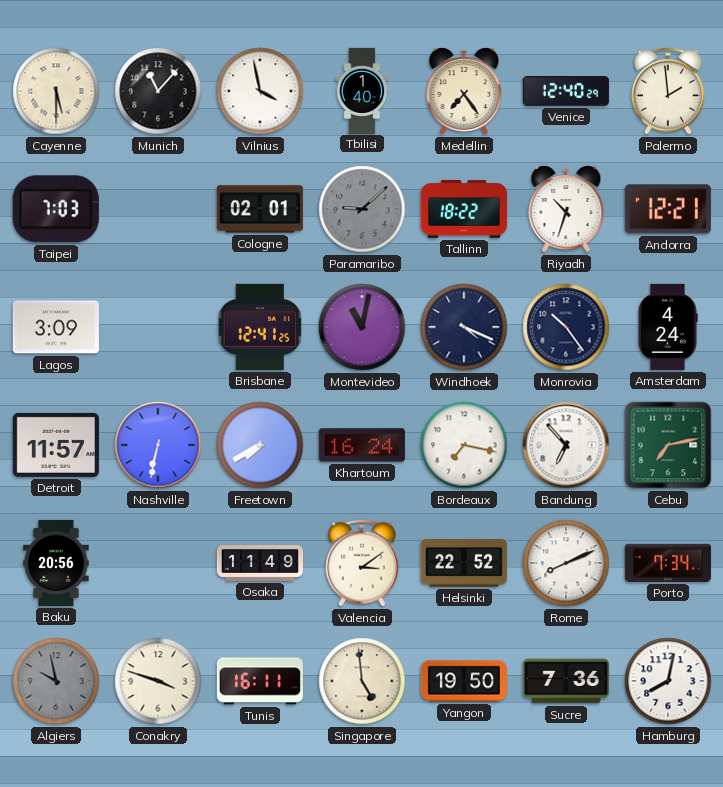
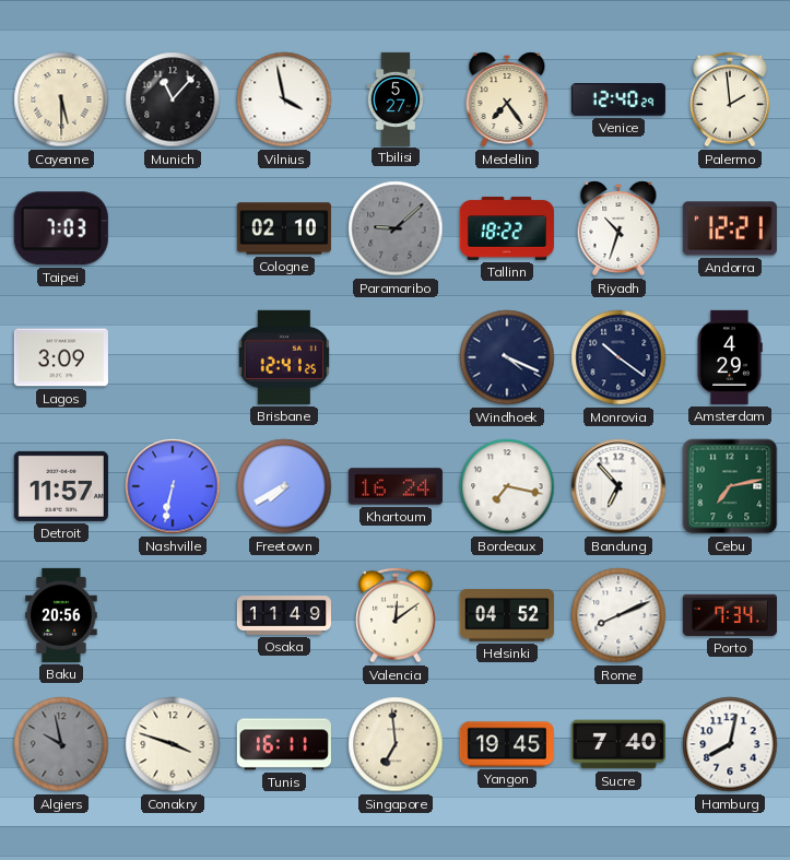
Tbilisi: 1:40 -> 5:27
Cologne: 02:01 -> 02:10
Montevideo: 11:02 -> none
Monrovia: 10:24 -> 10:21
Amsterdam: 4:24 -> 4:29
Valencia: 3:09 -> 12:09
Helsinki: 22:52 -> 04:52
Singapore: 4:59 -> 6:59
Yangon: 19:50 -> 19:45
Sucre: 7:36 -> 7:40
